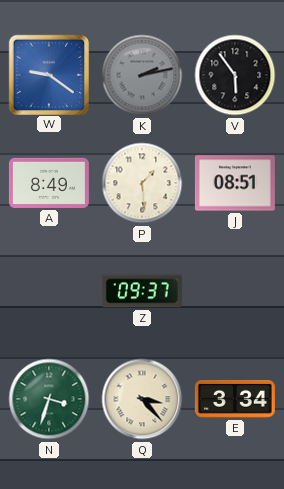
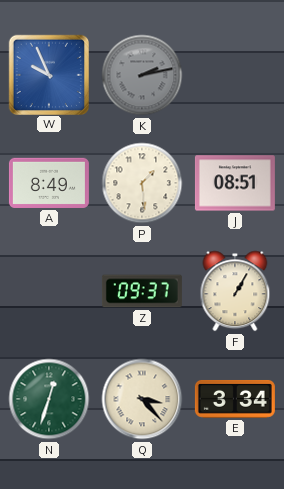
W: 9:21 -> 9:56
V: 5:54 -> none
F: none -> 1:05
N: 3:33 -> 12:33
